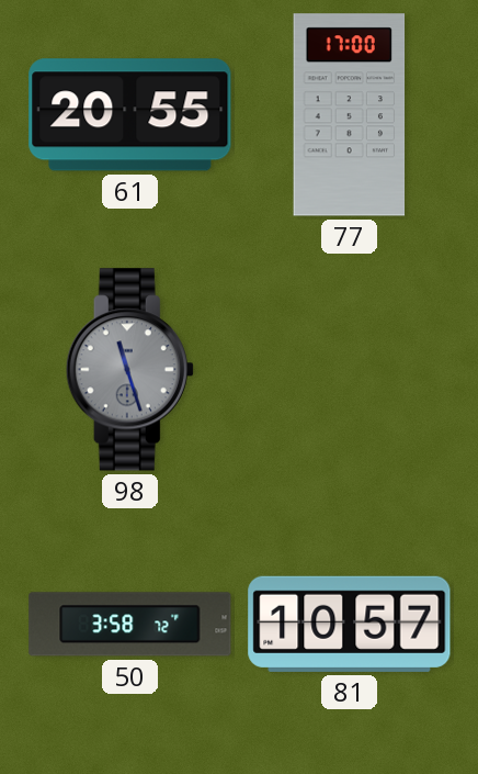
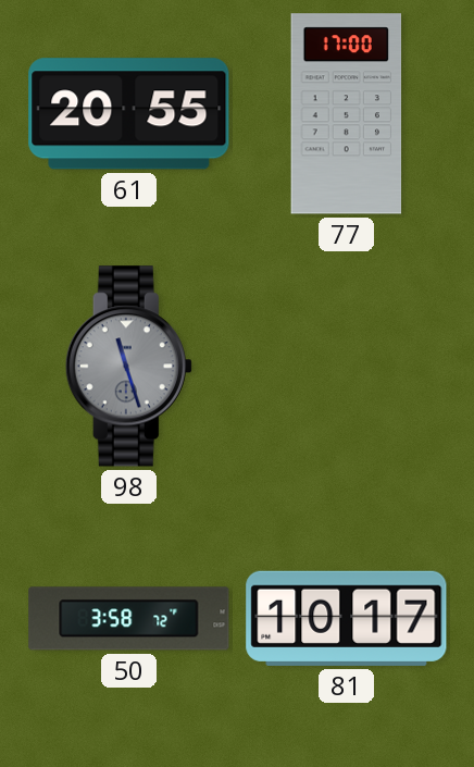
81: 10:57 -> 10:17
